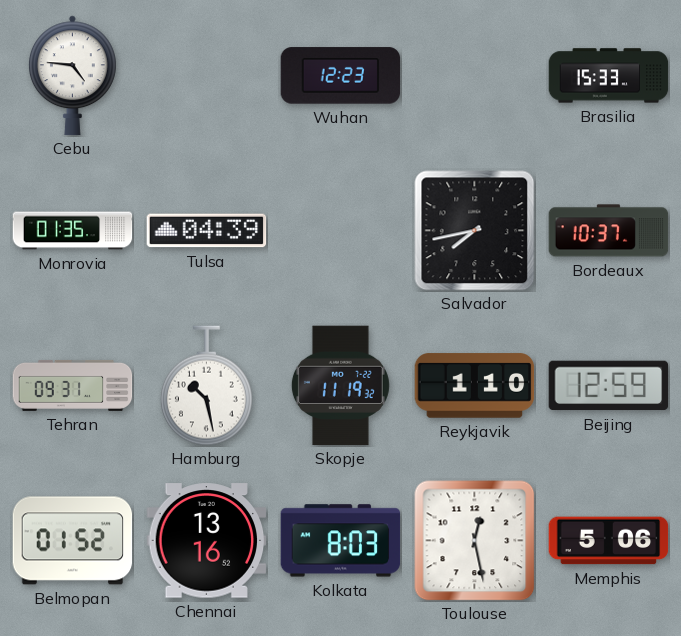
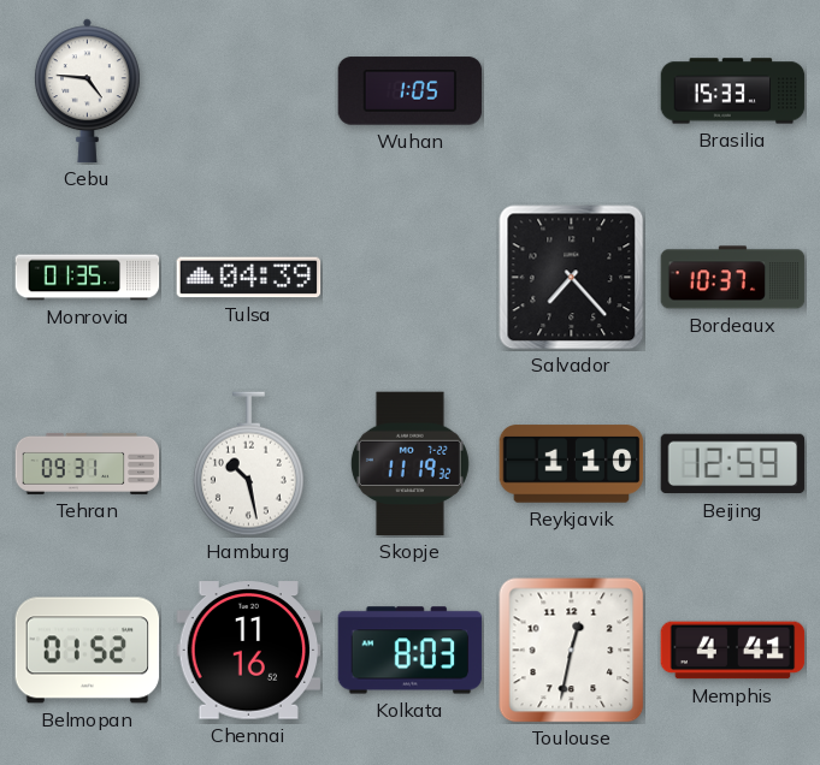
Wuhan: 12:23 -> 1:05
Salvador: 7:43 -> 7:23
Chennai: 13:16 -> 11:16
Toulouse: 12:28 -> 12:32
Memphis: 5:06 -> 4:41
